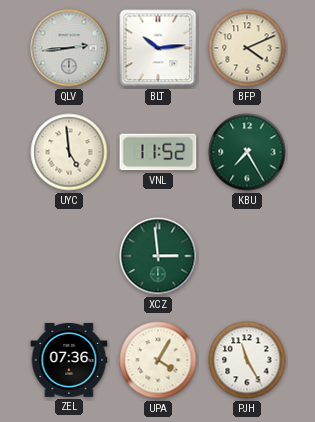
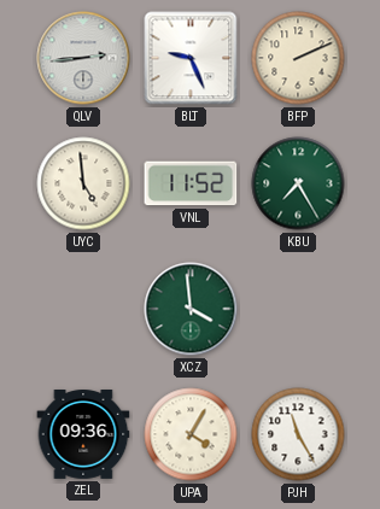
BLT: 10:14 -> 9:26
BFP: 4:11 -> 2:11
XCZ: 2:59 -> 3:59
ZEL: 07:36 -> 09:36
